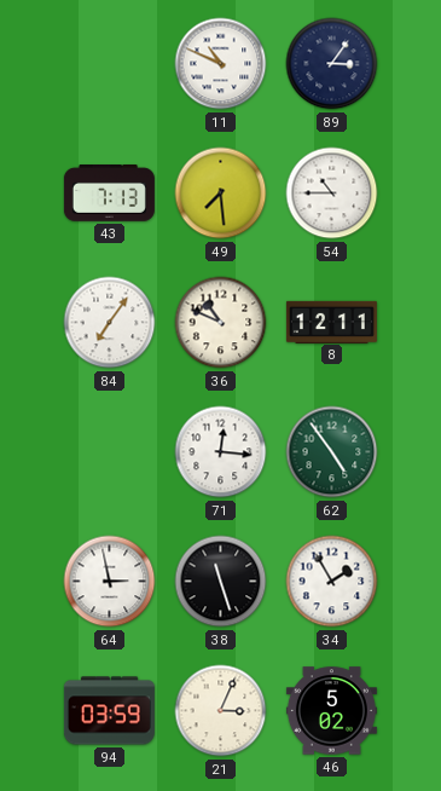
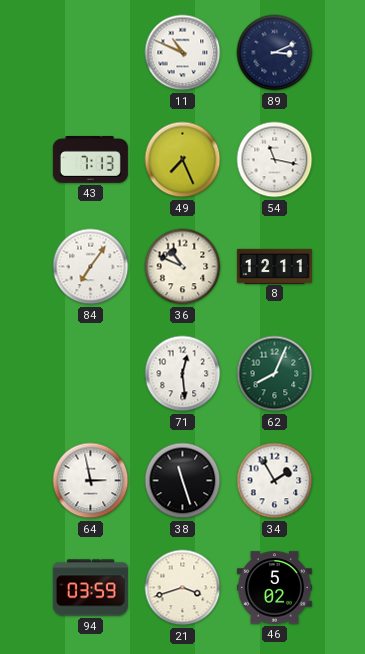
89: 3:06 -> 3:11
49: 7:29 -> 7:26
54: 10:45 -> 11:17
71: 12:16 -> 12:29
62: 4:54 -> 8:04
21: 3:04 -> 3:42
